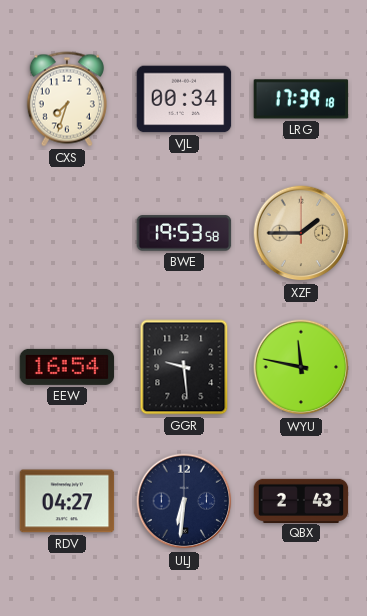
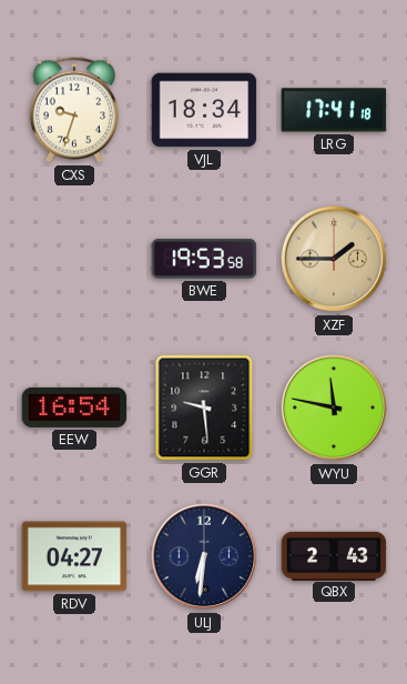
CXS: 7:33 -> 9:33
VJL: 00:34 -> 18:34
LRG: 17:39 -> 17:41
